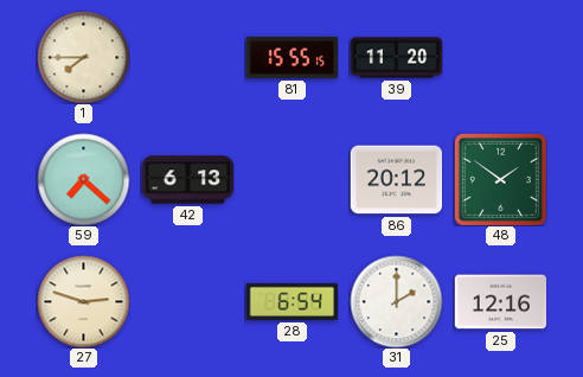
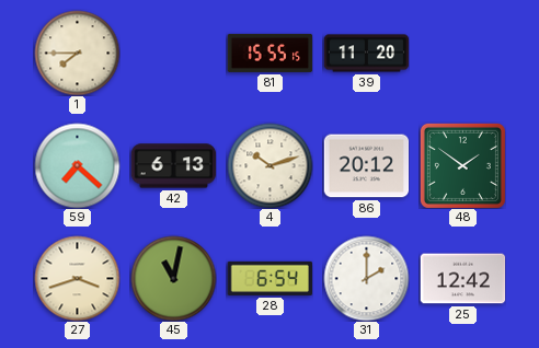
4: none -> 10:12
27: 2:48 -> 3:42
45: none -> 11:02
25: 12:16 -> 12:42
